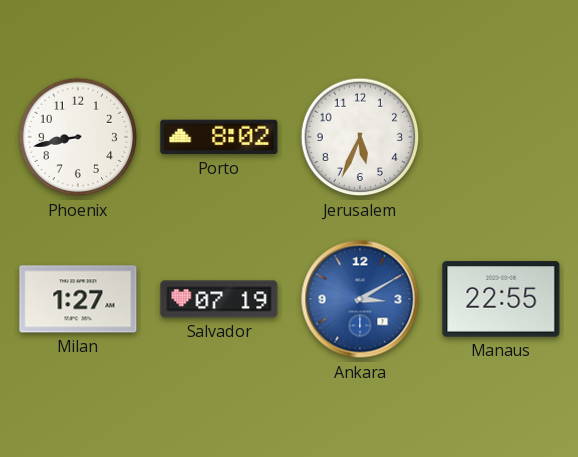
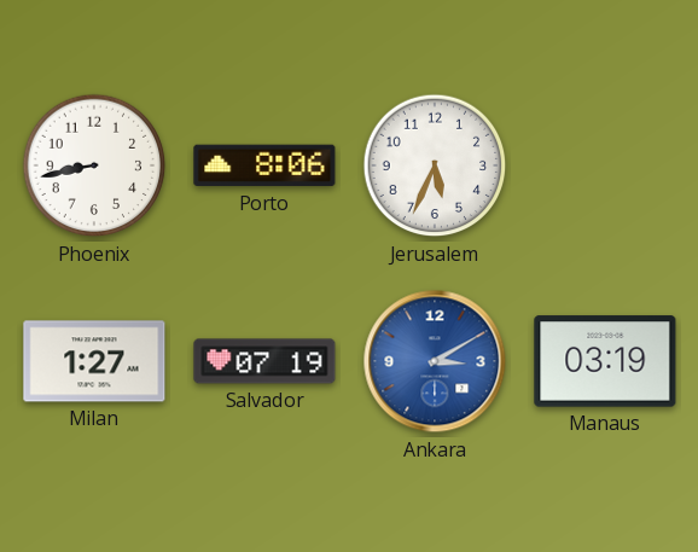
Porto: 8:02 -> 8:06
Manaus: 22:55 -> 03:19
